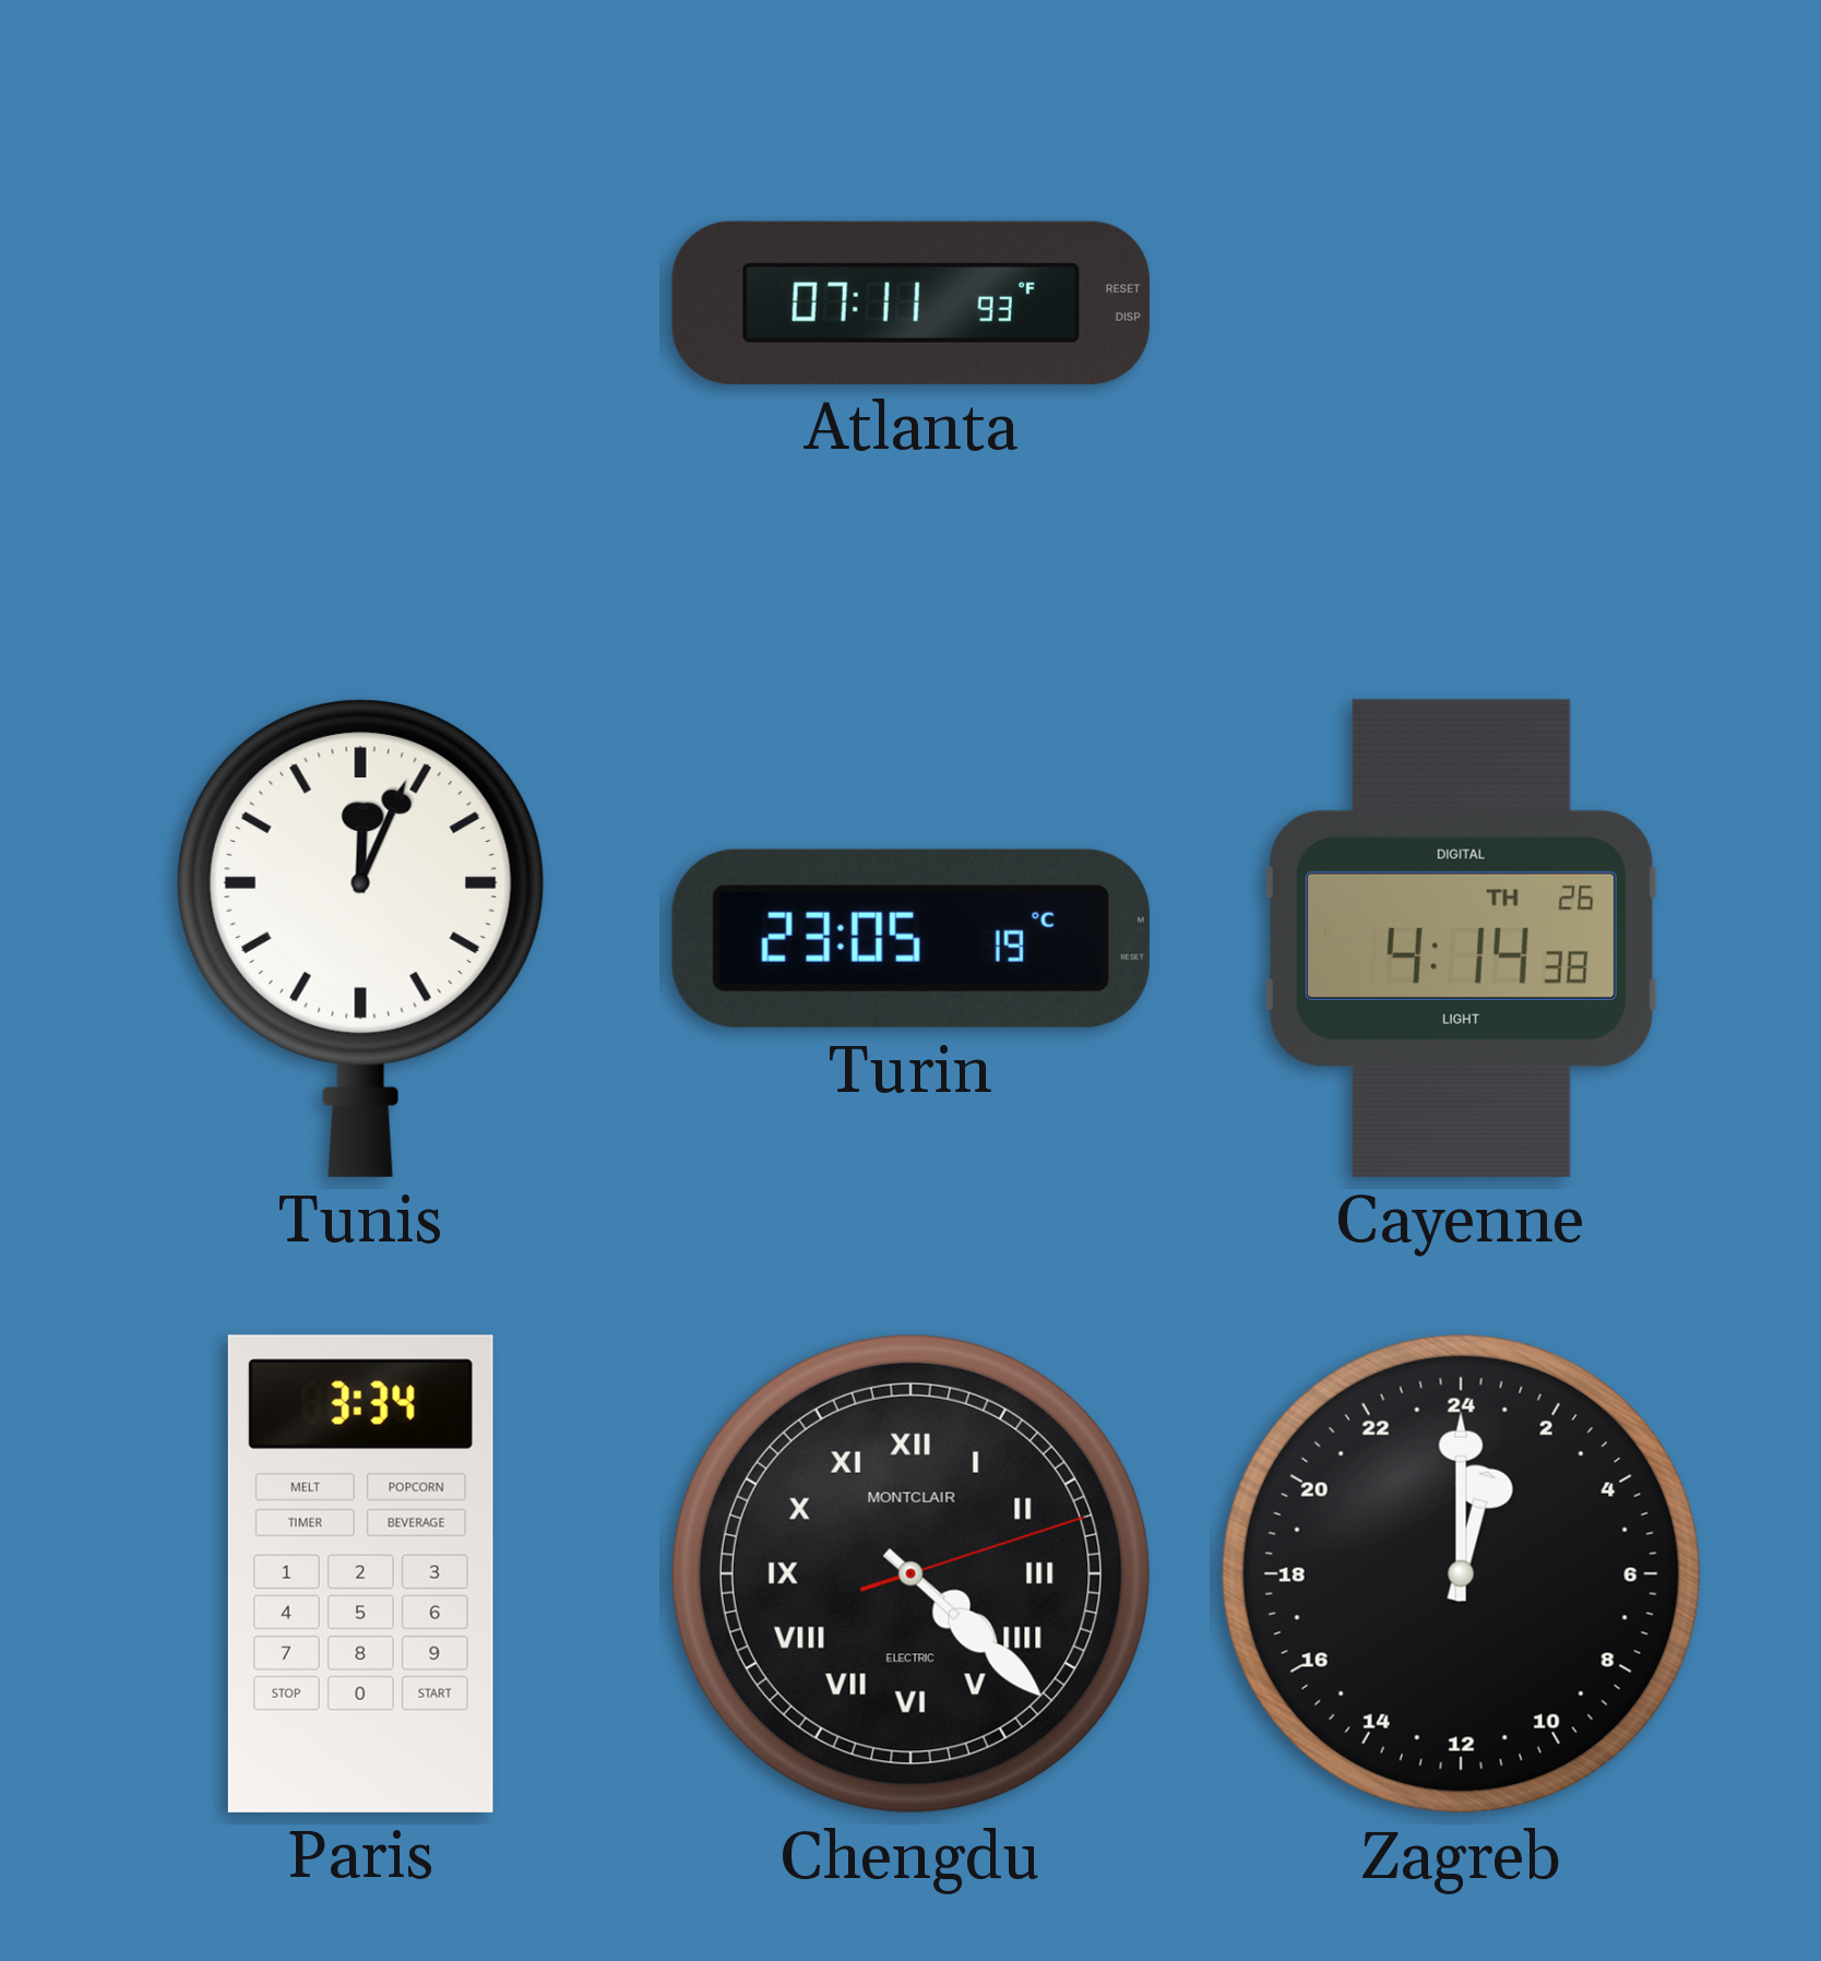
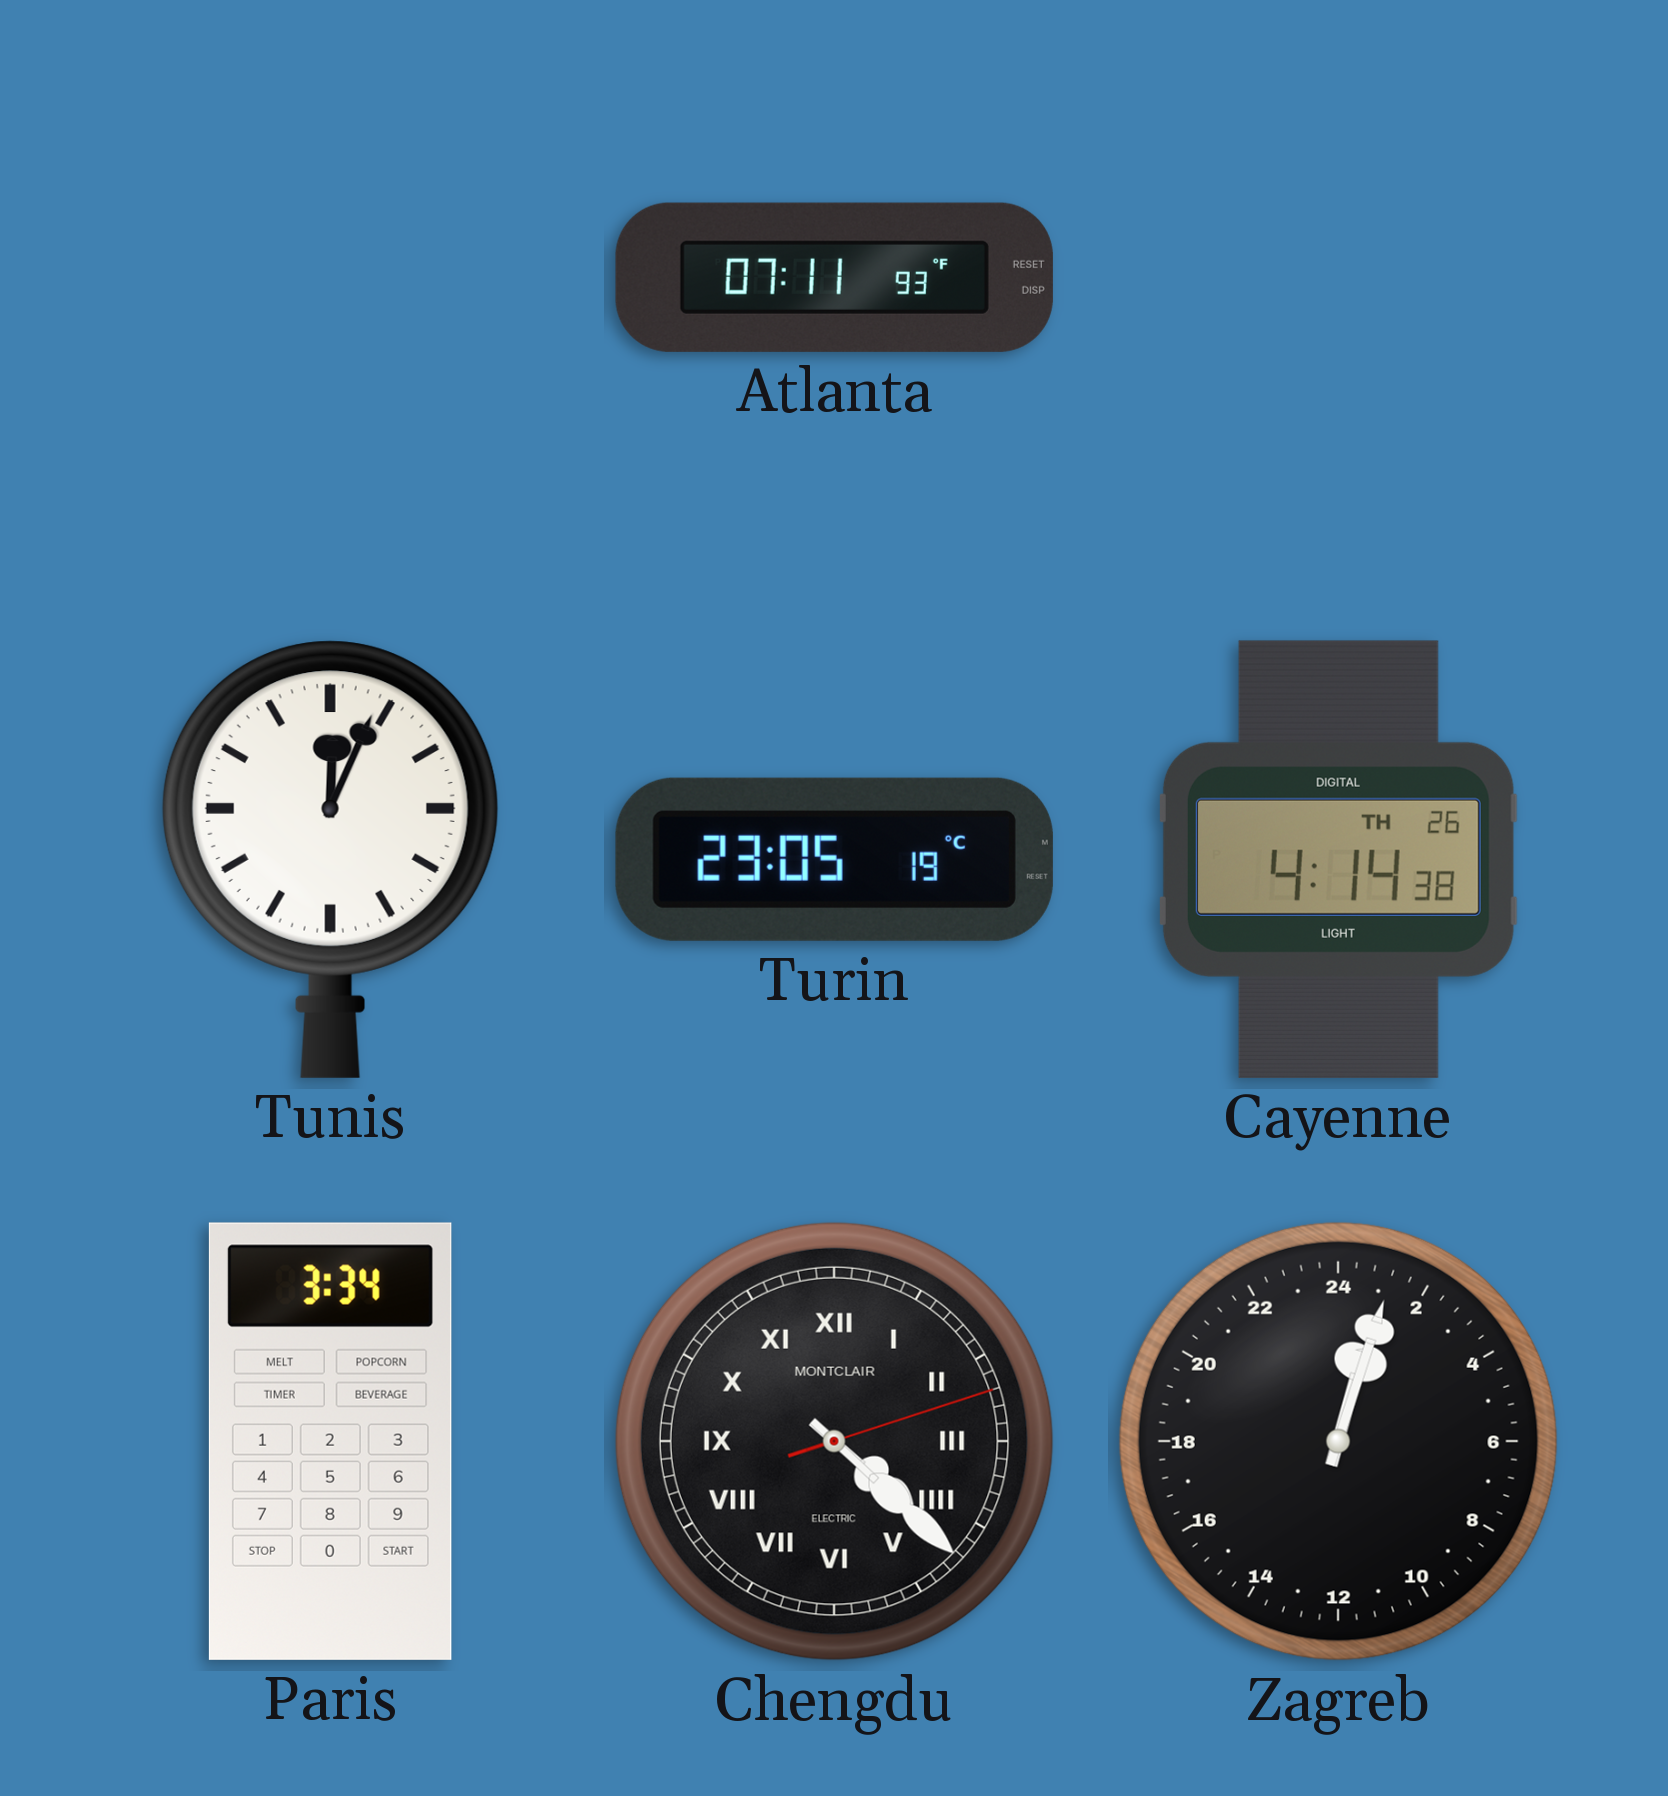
Zagreb: 1:00 -> 1:03
